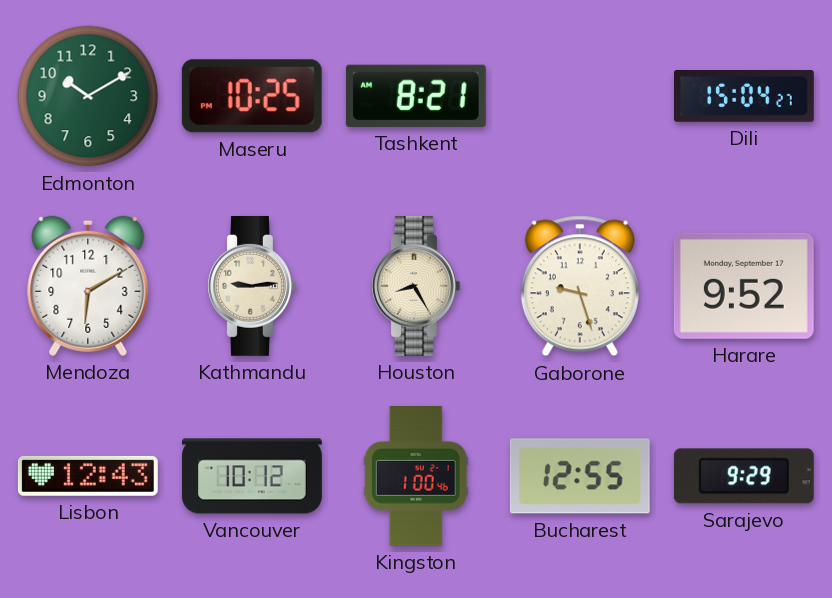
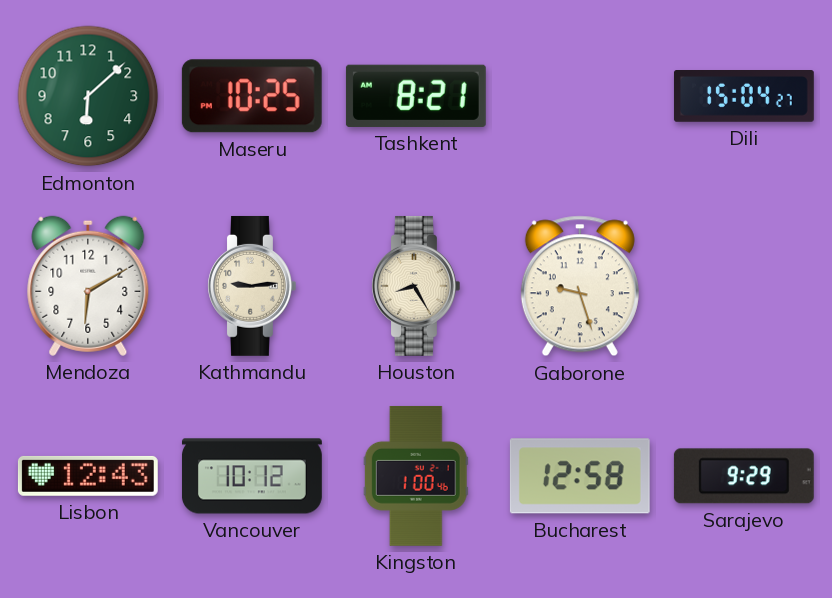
Edmonton: 10:10 -> 6:08
Harare: 9:52 -> none
Bucharest: 12:55 -> 12:58
